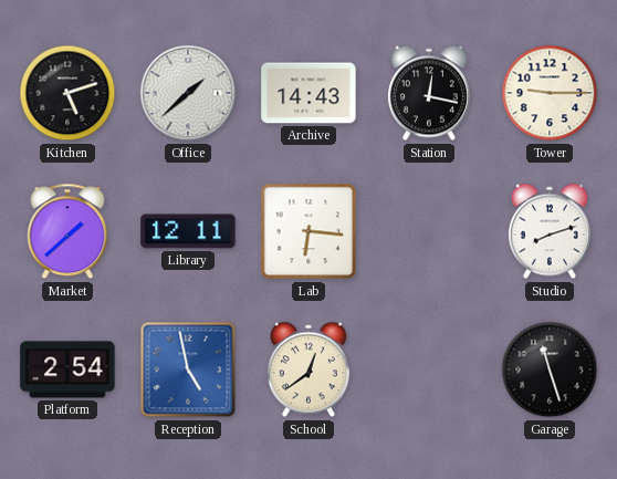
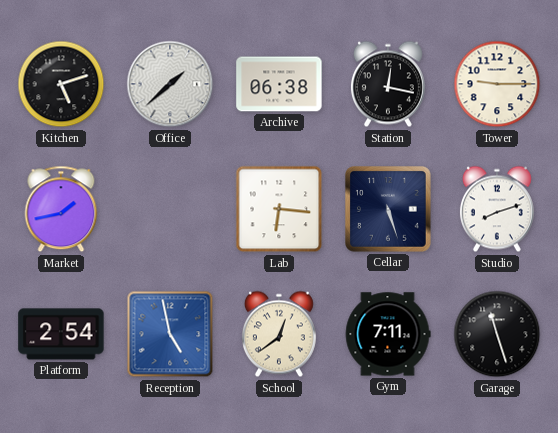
Archive: 14:43 -> 06:38
Market: 1:38 -> 1:43
Library: 12:11 -> none
Cellar: none -> 5:27
Gym: none -> 7:11
